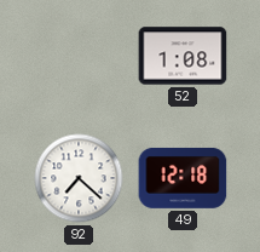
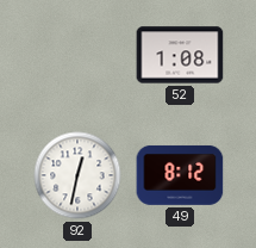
92: 7:22 -> 12:32
49: 12:18 -> 8:12
